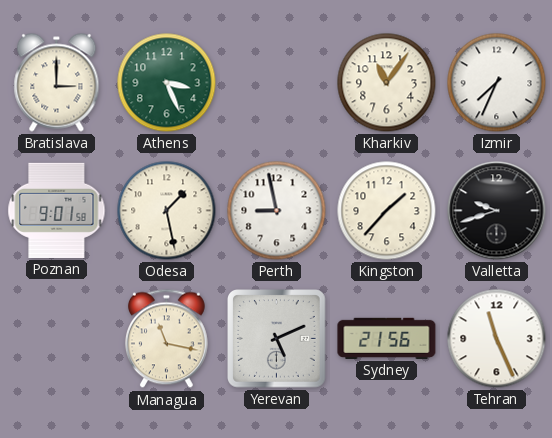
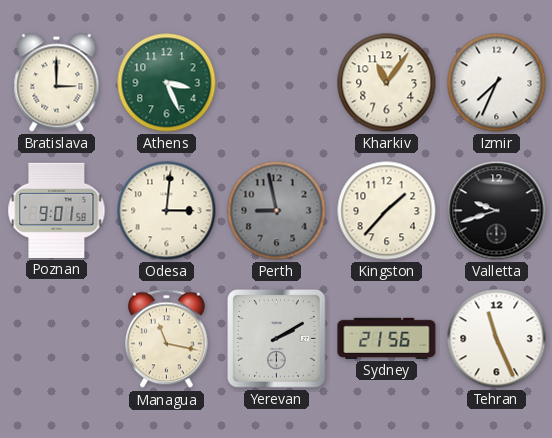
Odesa: 1:28 -> 3:01
Perth dial: white -> grey
Yerevan: 5:11 -> 2:10
